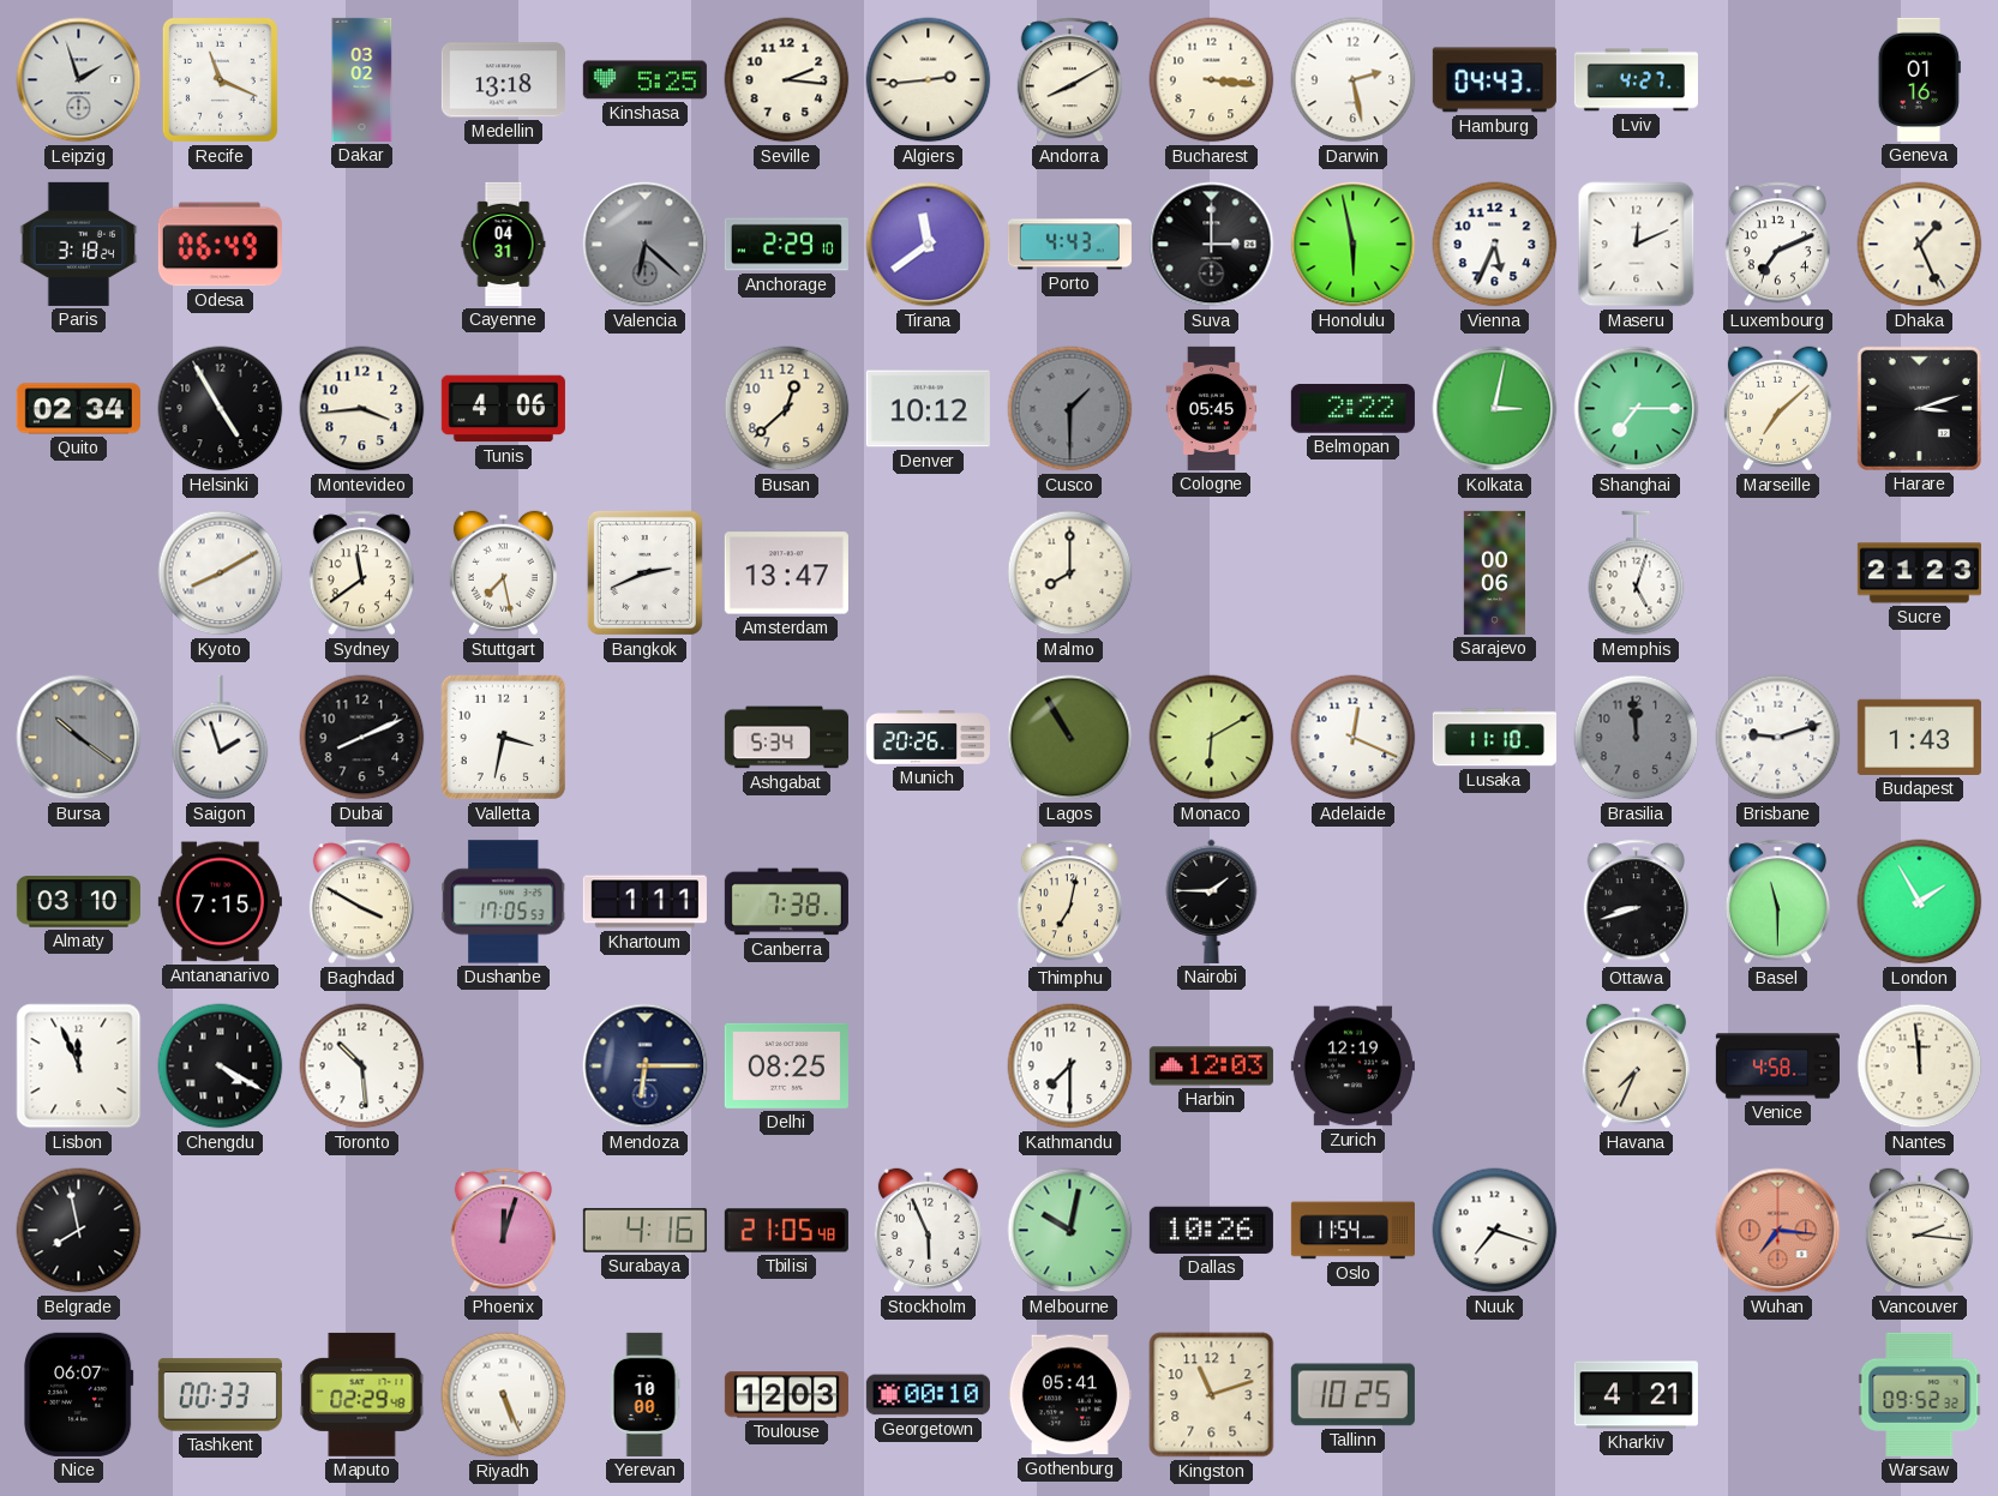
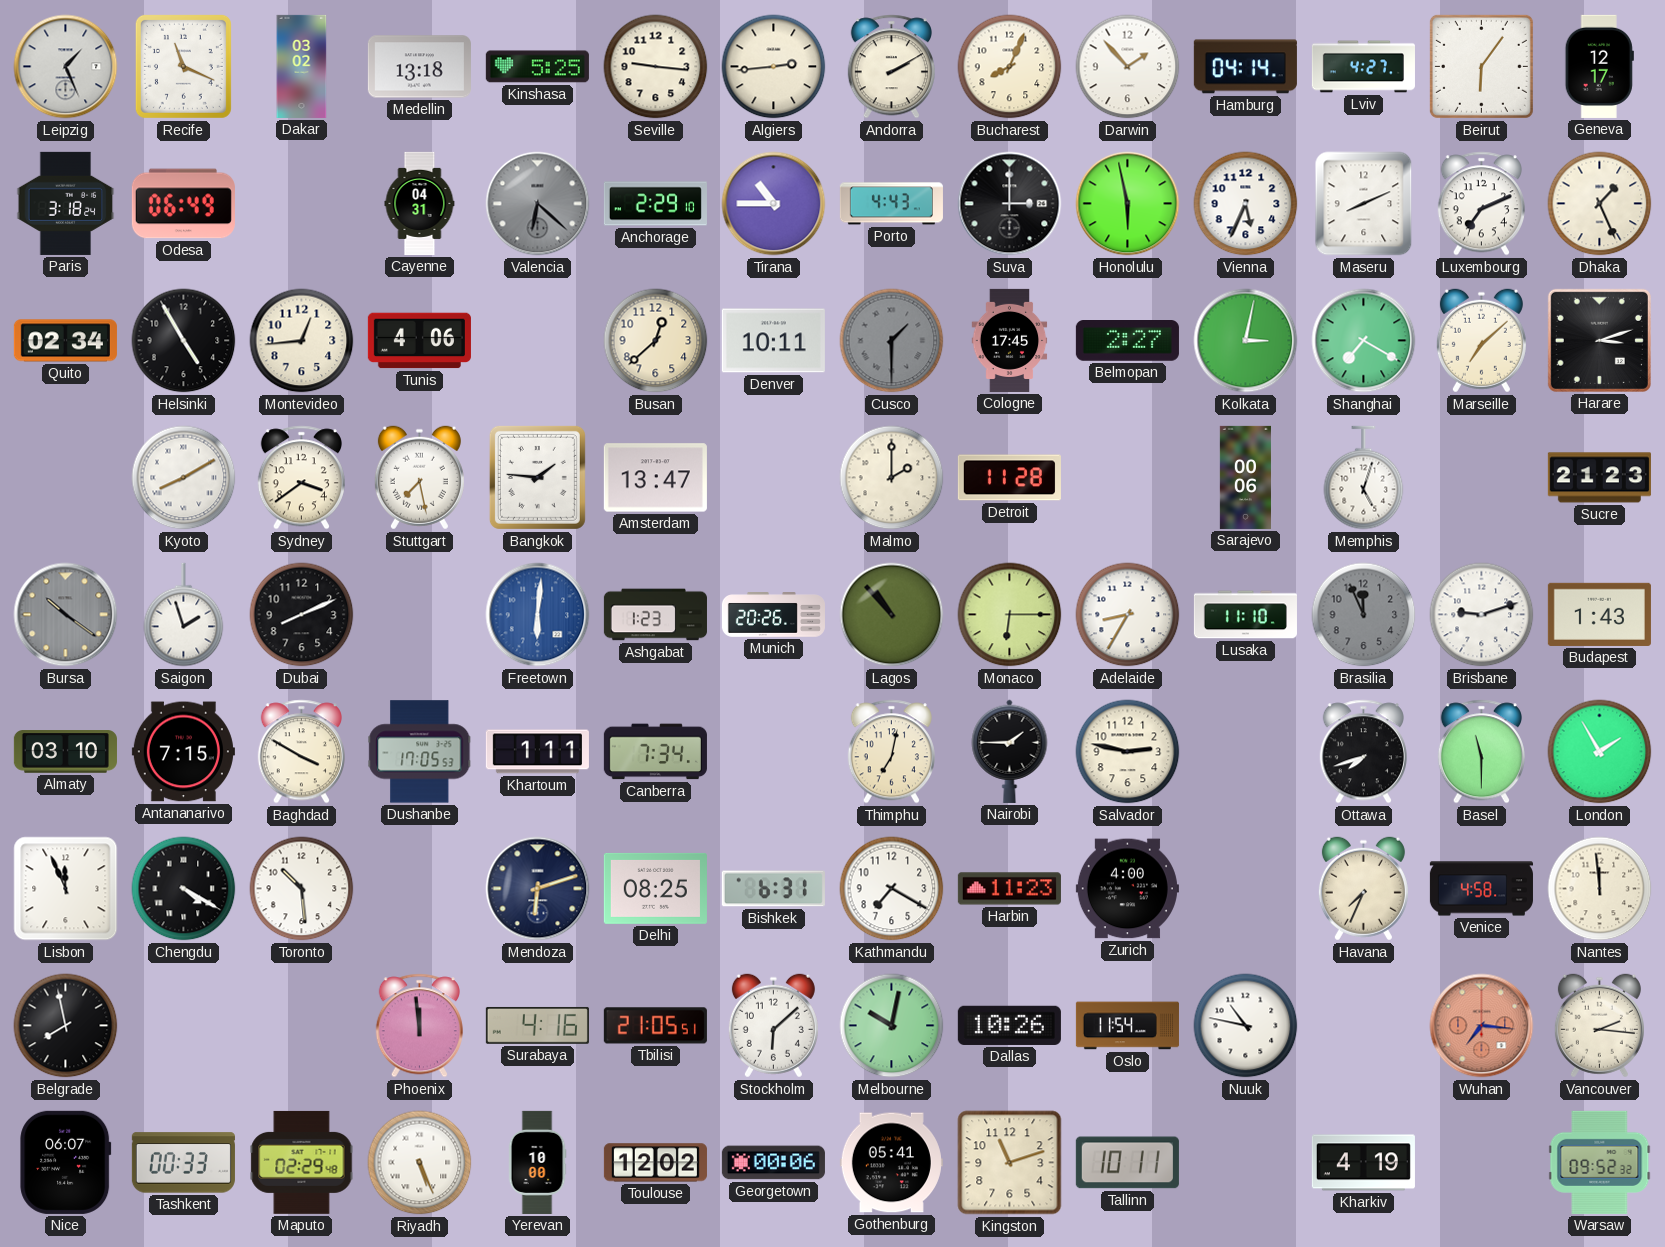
Leipzig: 1:57 -> 1:26
Seville: 2:16 -> 9:16
Andorra: 8:10 -> 2:10
Bucharest: 3:16 -> 8:04
Darwin: 2:28 -> 1:53
Hamburg: 04:43 -> 04:14
Beirut: none -> 6:06
Geneva: 01:16 -> 12:17
Tirana: 11:39 -> 10:45
Maseru: 12:11 -> 8:11
Montevideo: 3:44 -> 12:44
Denver: 10:12 -> 10:11
Cologne: 05:45 -> 17:45
Belmopan: 2:22 -> 2:27
Shanghai: 7:15 -> 7:20
Sydney: 11:39 -> 3:39
Bangkok: 2:41 -> 1:46
Malmo: 8:00 -> 2:00
Detroit: none -> 11:28
Valletta: 3:32 -> none
Freetown: none -> 6:01
Ashgabat: 5:34 -> 1:23
Lagos: 10:55 -> 10:53
Monaco: 6:10 -> 6:15
Adelaide: 12:19 -> 8:35
Brasilia: 11:59 -> 11:56
Canberra: 7:38 -> 7:34
Salvador: none -> 2:47
Ottawa: 8:42 -> 7:42
Mendoza: 6:15 -> 6:12
Bishkek: none -> 6:31
Kathmandu: 7:30 -> 7:20
Harbin: 12:03 -> 11:23
Zurich: 12:19 -> 4:00
Phoenix: 12:03 -> 11:59
Tbilisi: 21:05:48 -> 21:05:51
Stockholm: 5:56 -> 6:08
Nuuk: 7:18 -> 10:47
Toulouse: 12:03 -> 12:02
Georgetown: 00:10 -> 00:06
Tallinn: 10:25 -> 10:11
Kharkiv: 4:21 -> 4:19
